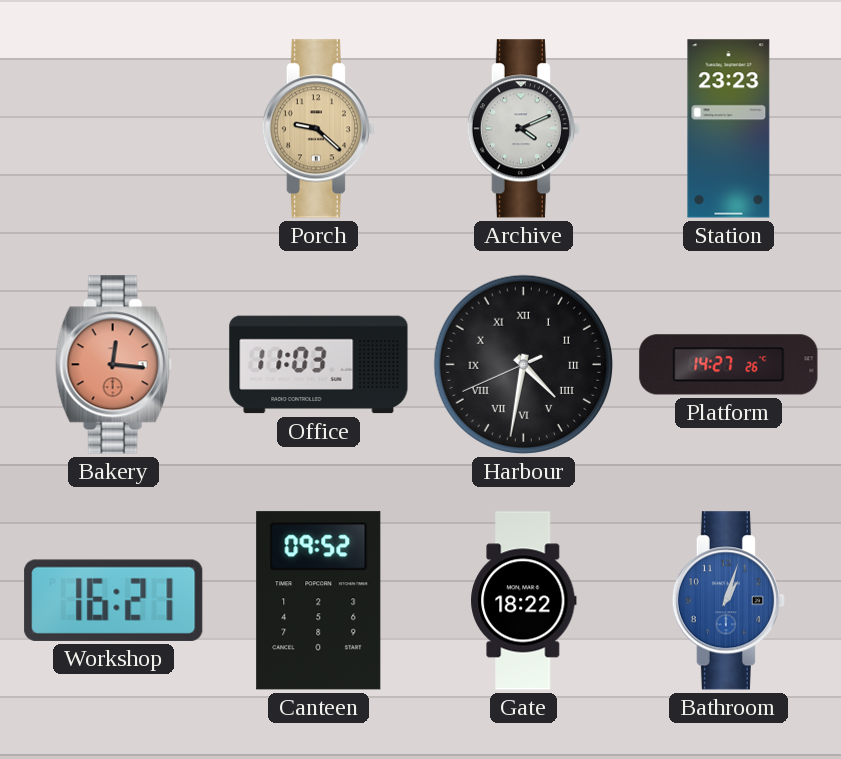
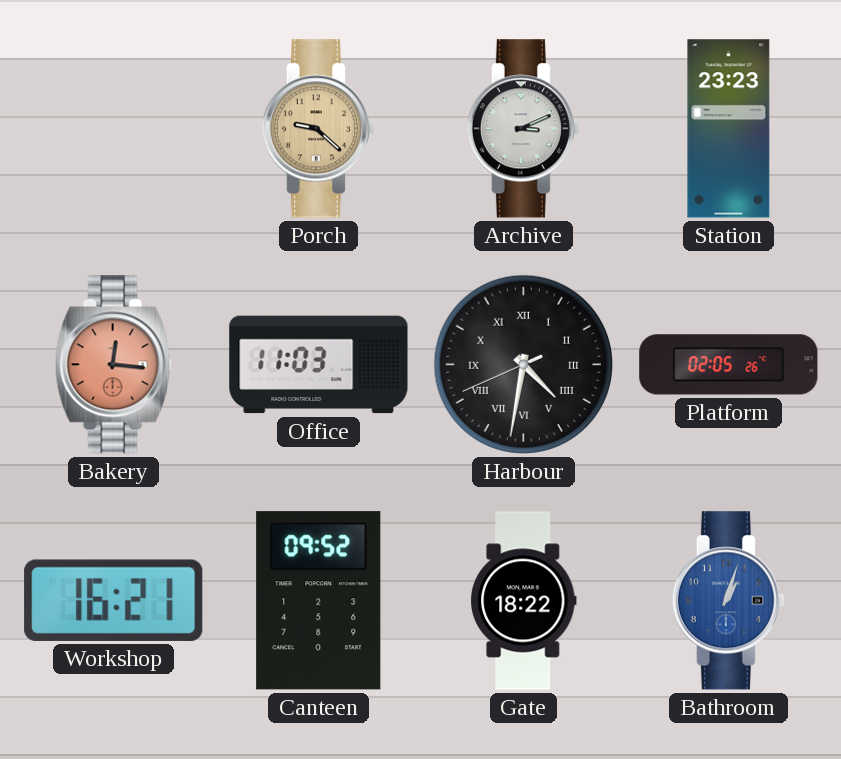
Archive: 4:11 -> 3:11
Platform: 14:27 -> 02:05
